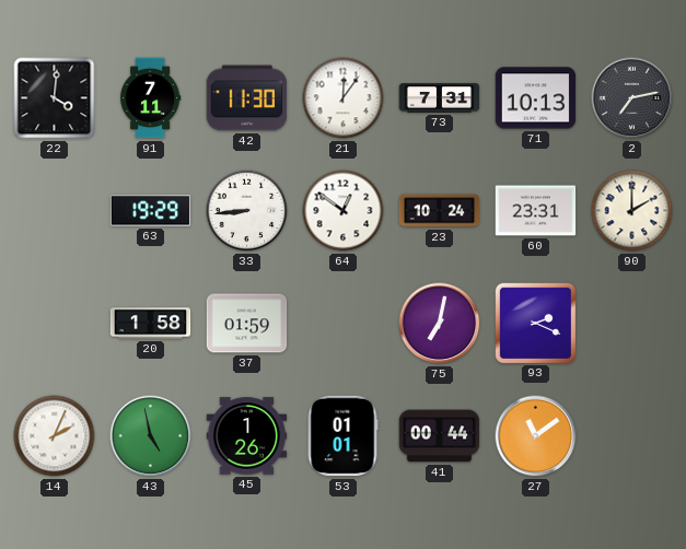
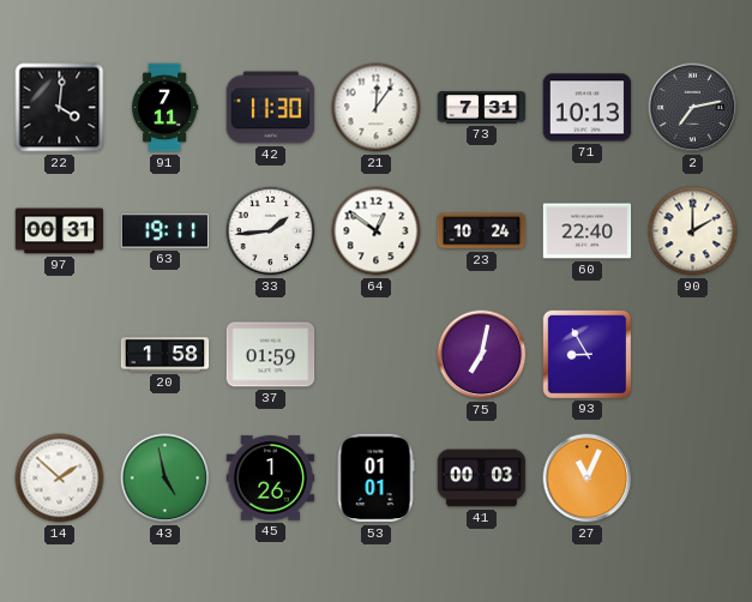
97: none -> 00:31
63: 19:29 -> 19:11
33: 8:44 -> 1:44
60: 23:31 -> 22:40
93: 2:19 -> 8:55
14: 2:04 -> 1:52
41: 00:44 -> 00:03
27: 11:09 -> 11:04
